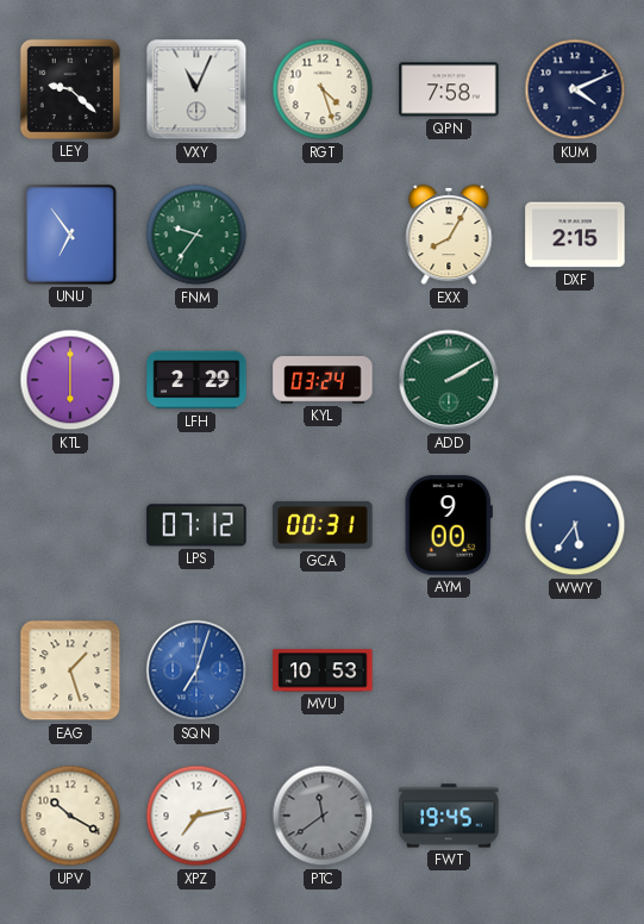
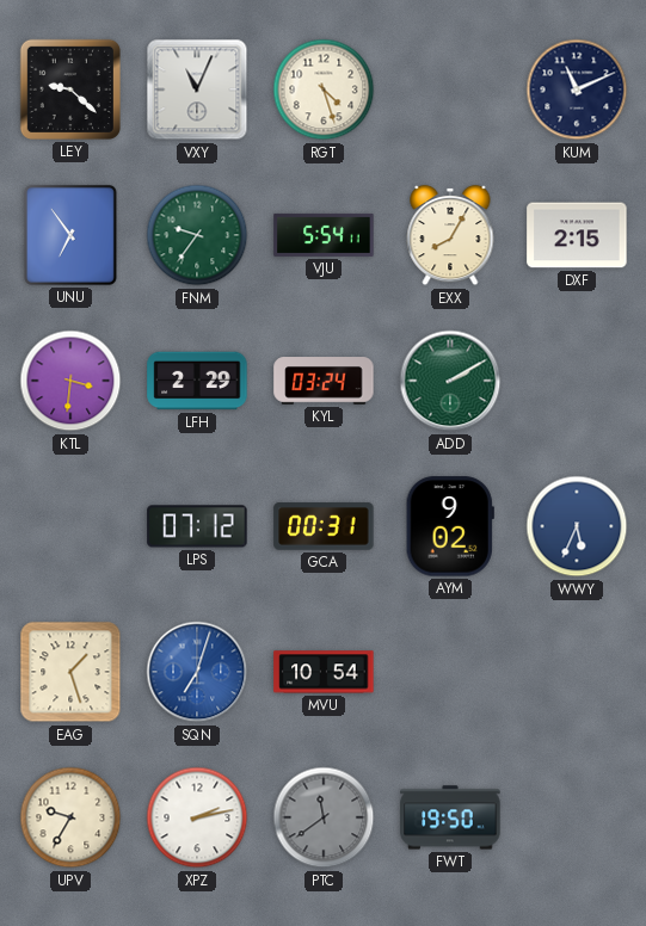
QPN: 7:58 -> none
KUM: 4:11 -> 11:11
VJU: none -> 5:54
KTL: 6:00 -> 3:31
AYM: 9:00 -> 9:02
WWY: 5:36 -> 5:34
MVU: 10:53 -> 10:54
UPV: 10:20 -> 9:35
XPZ: 7:13 -> 2:13
FWT: 19:45 -> 19:50
